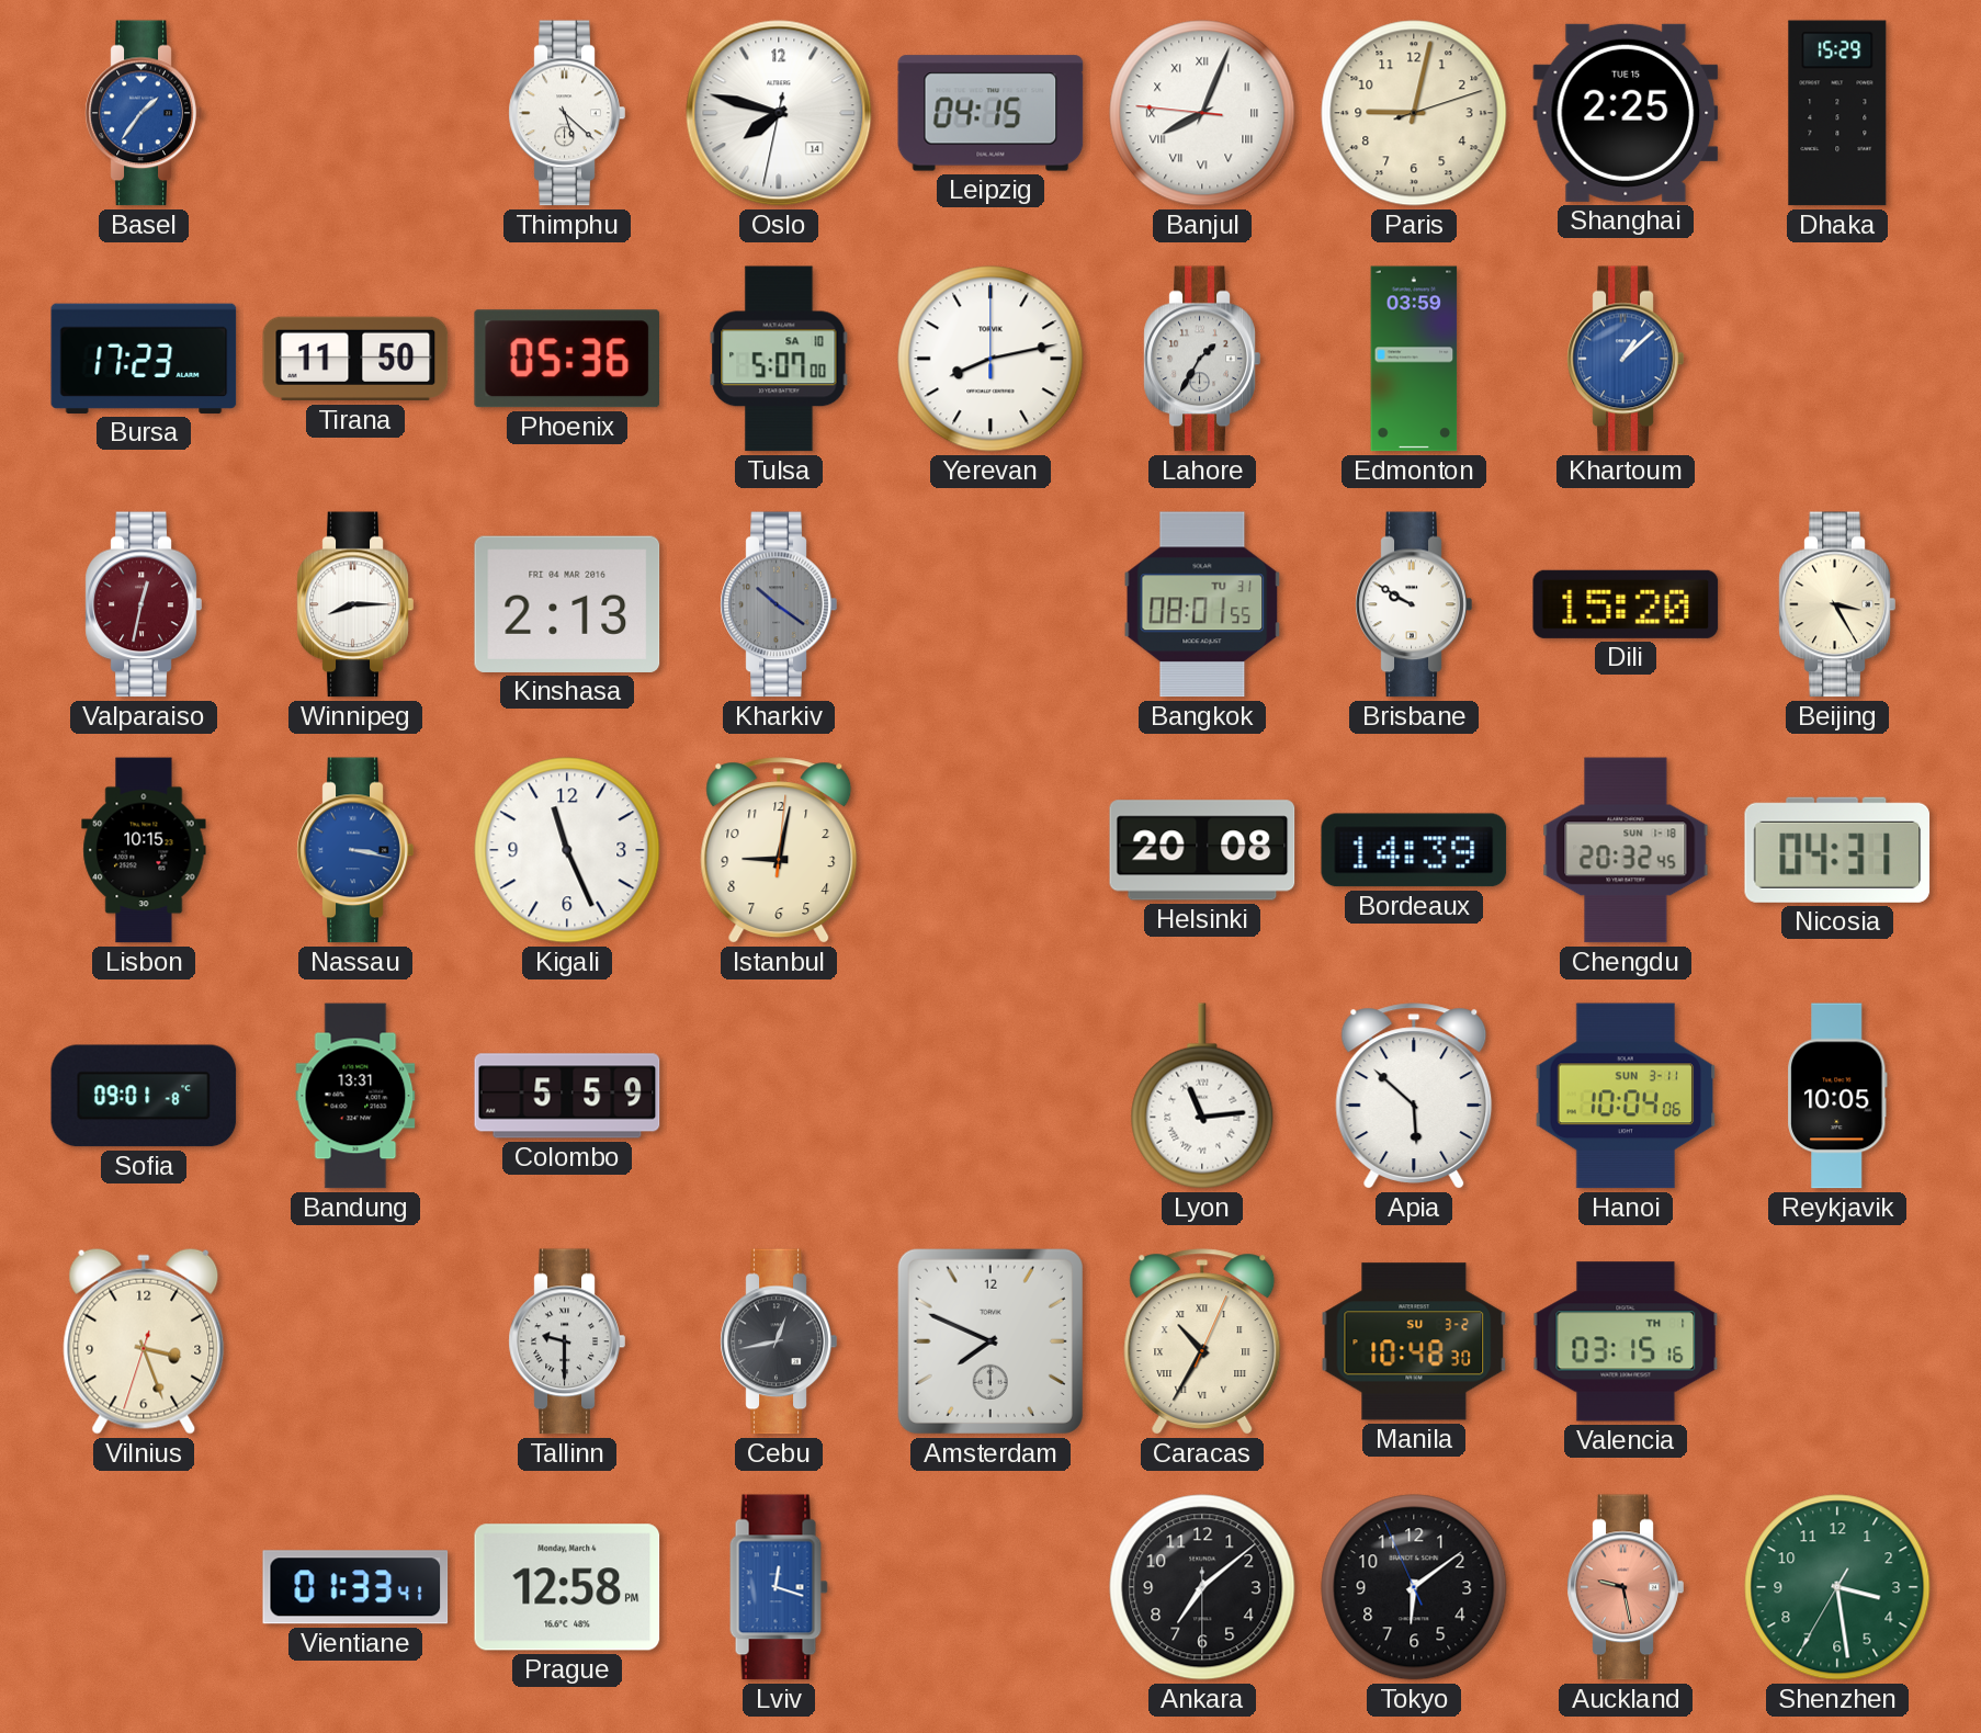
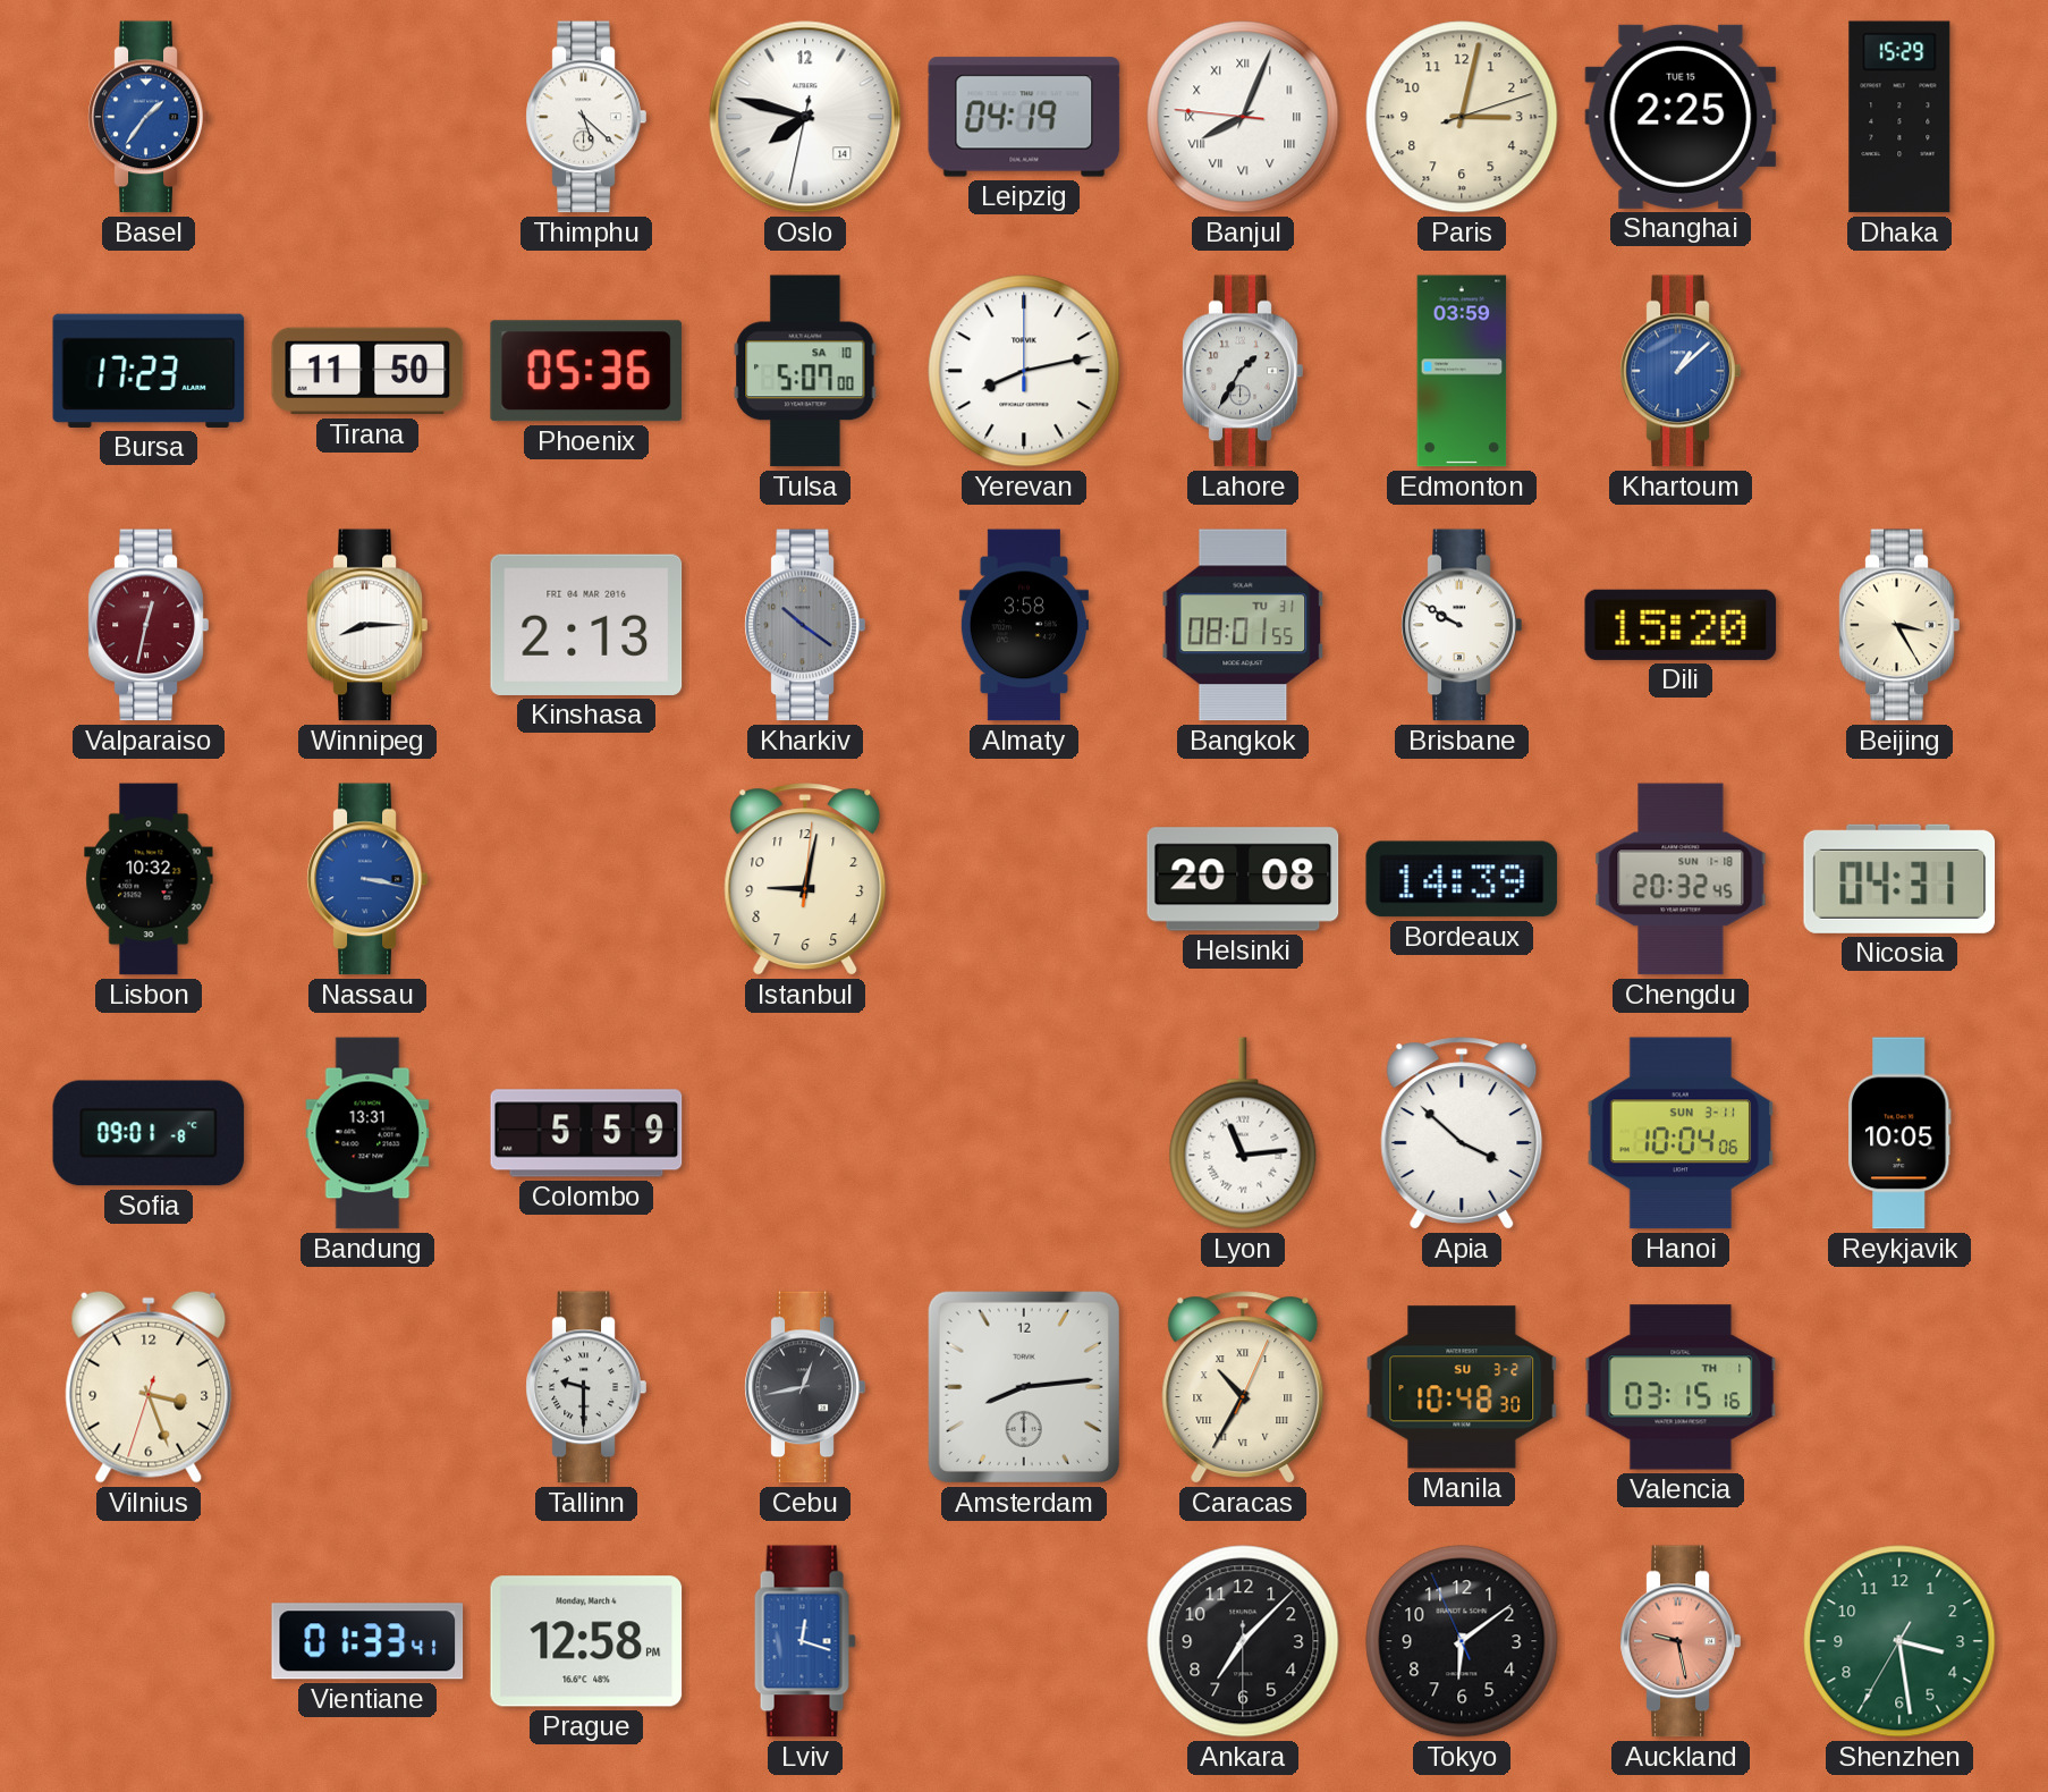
Leipzig: 04:15 -> 04:19
Paris: 9:02 -> 3:02
Almaty: none -> 3:58
Lisbon: 10:15 -> 10:32
Kigali: 11:26 -> none
Apia: 5:52 -> 3:52
Amsterdam: 7:49 -> 8:14
Ankara: 7:08 -> 7:07
